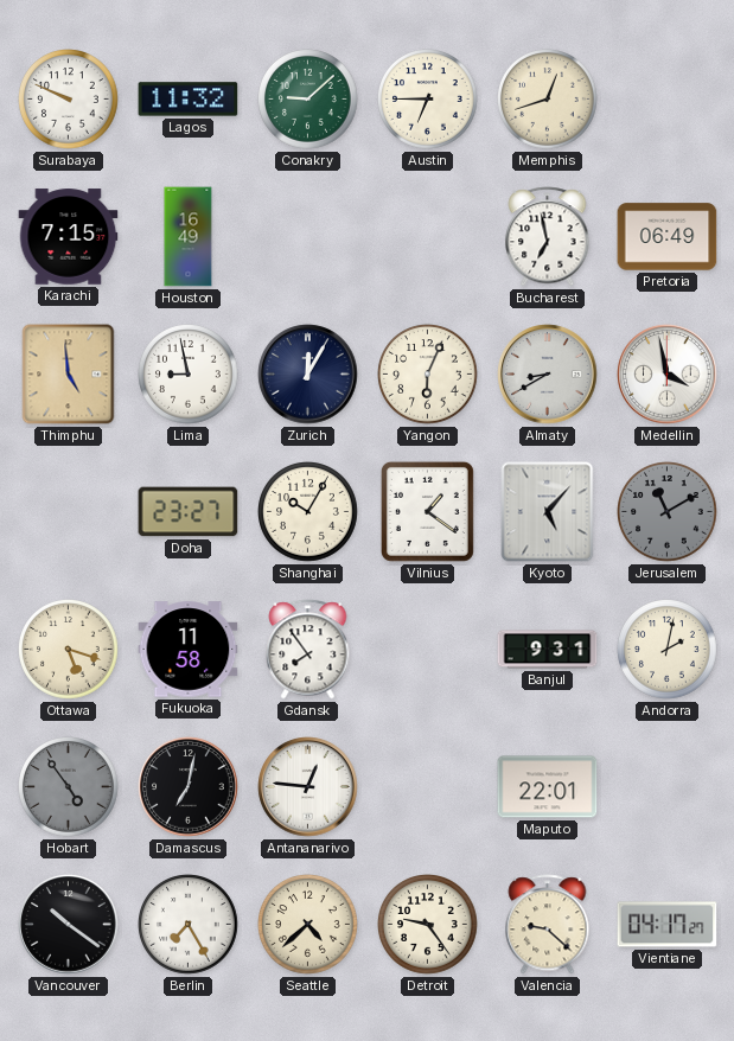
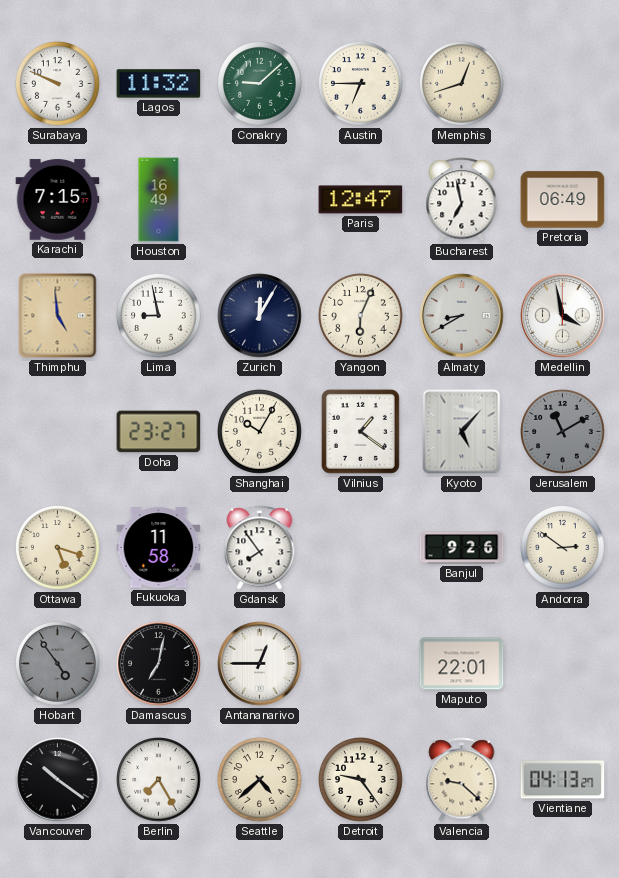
Paris: none -> 12:47
Banjul: 9:31 -> 9:26
Andorra: 2:02 -> 2:51
Antananarivo: 12:46 -> 12:45
Vientiane: 04:17 -> 04:13
